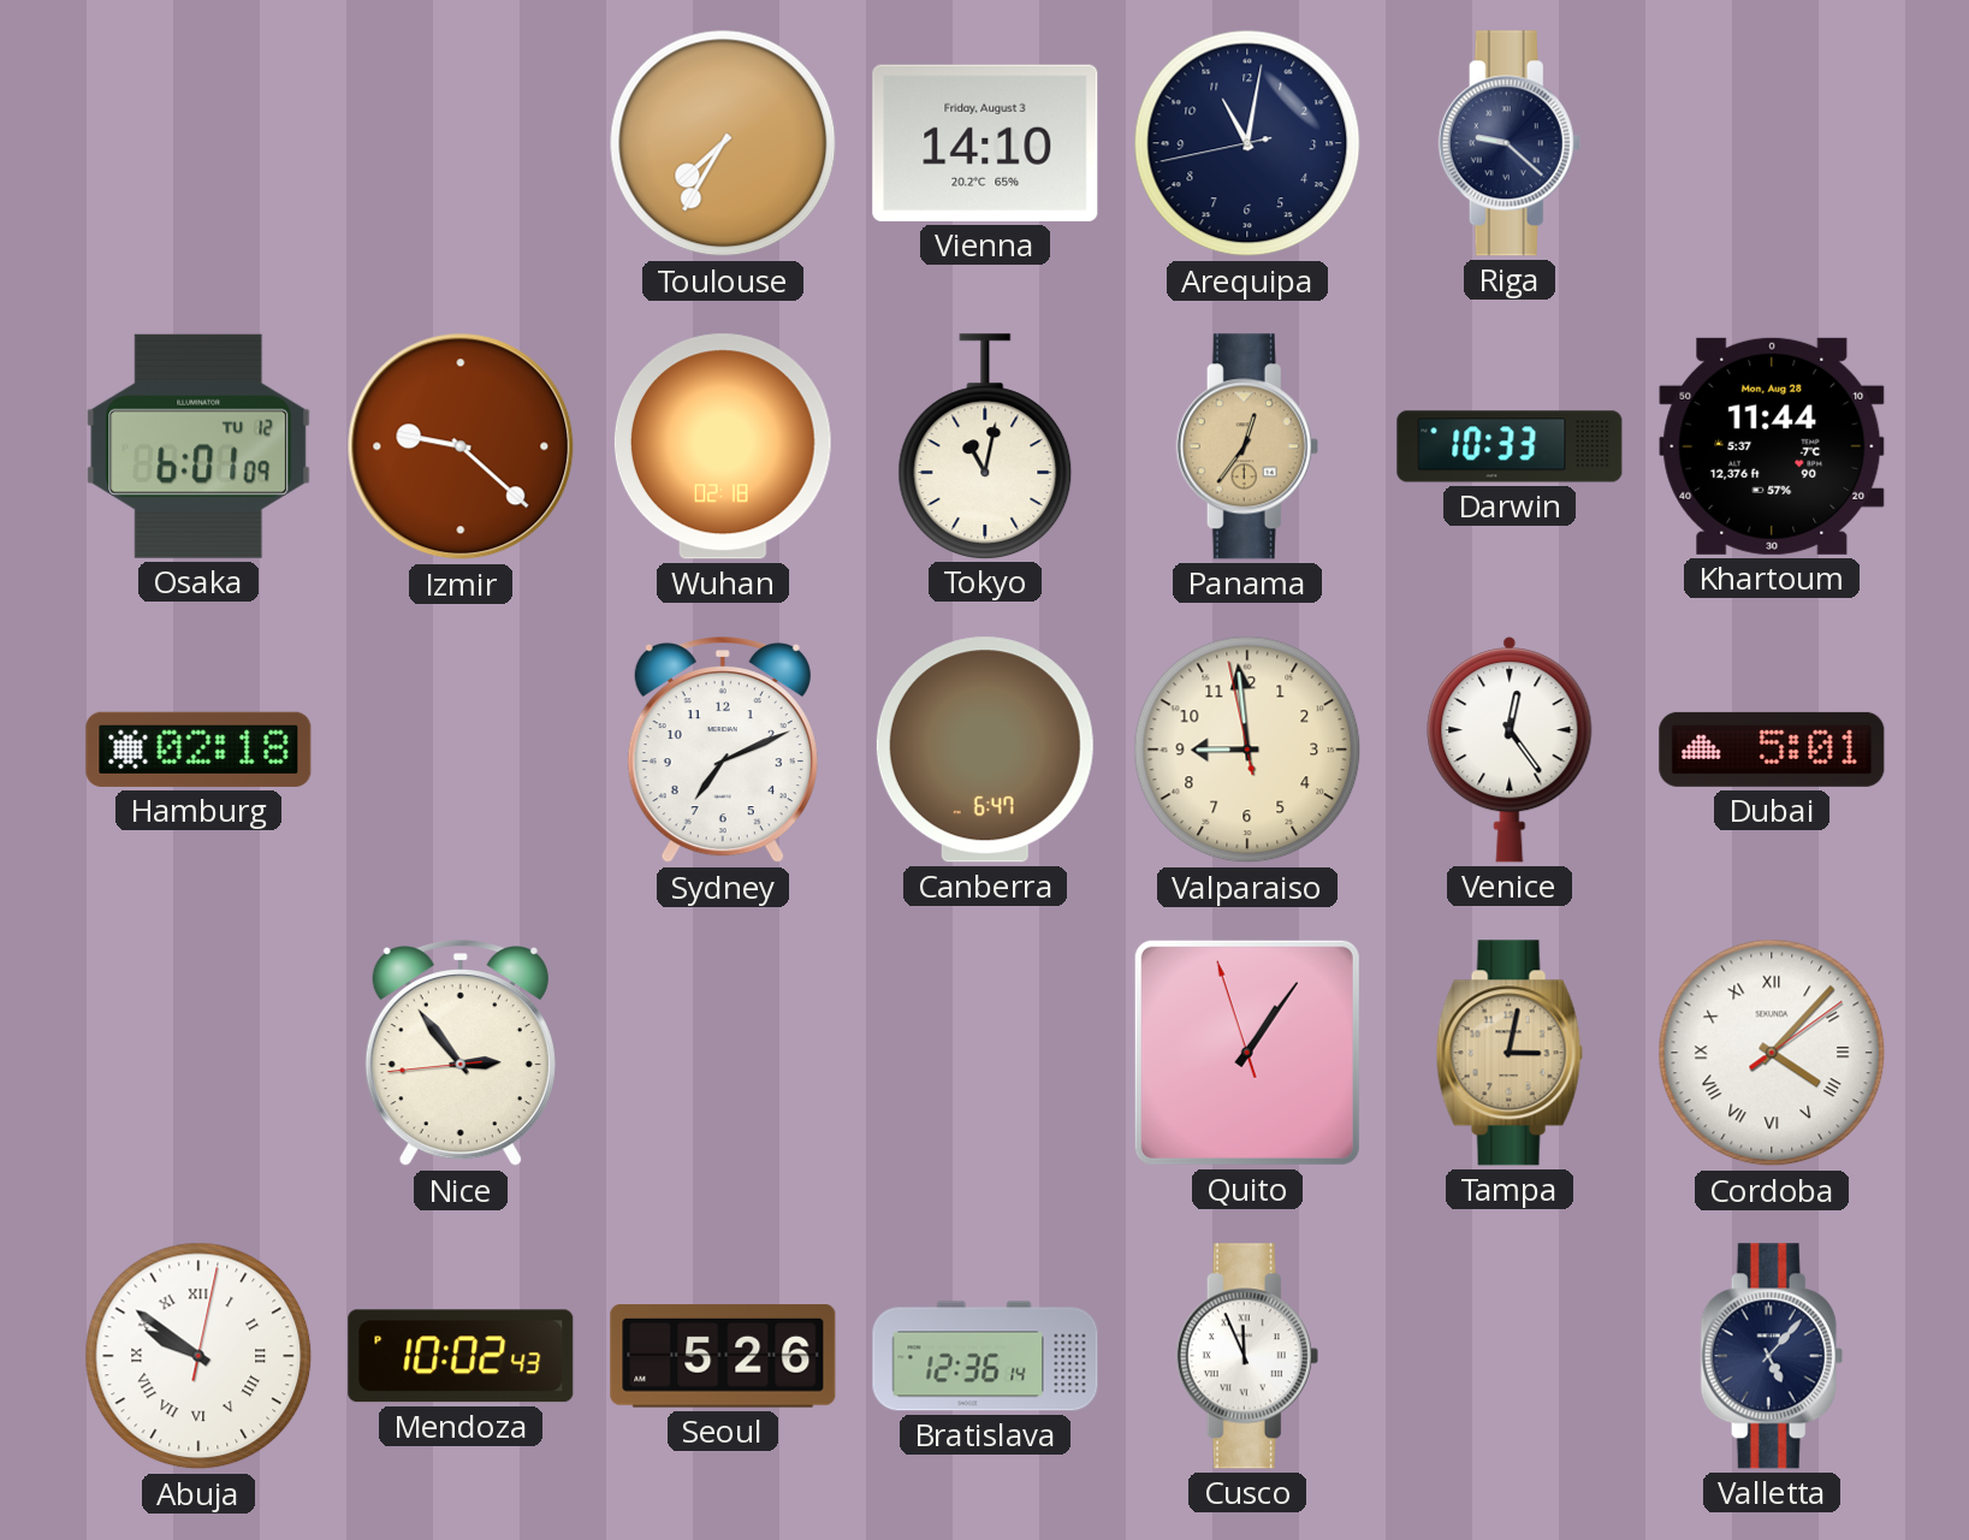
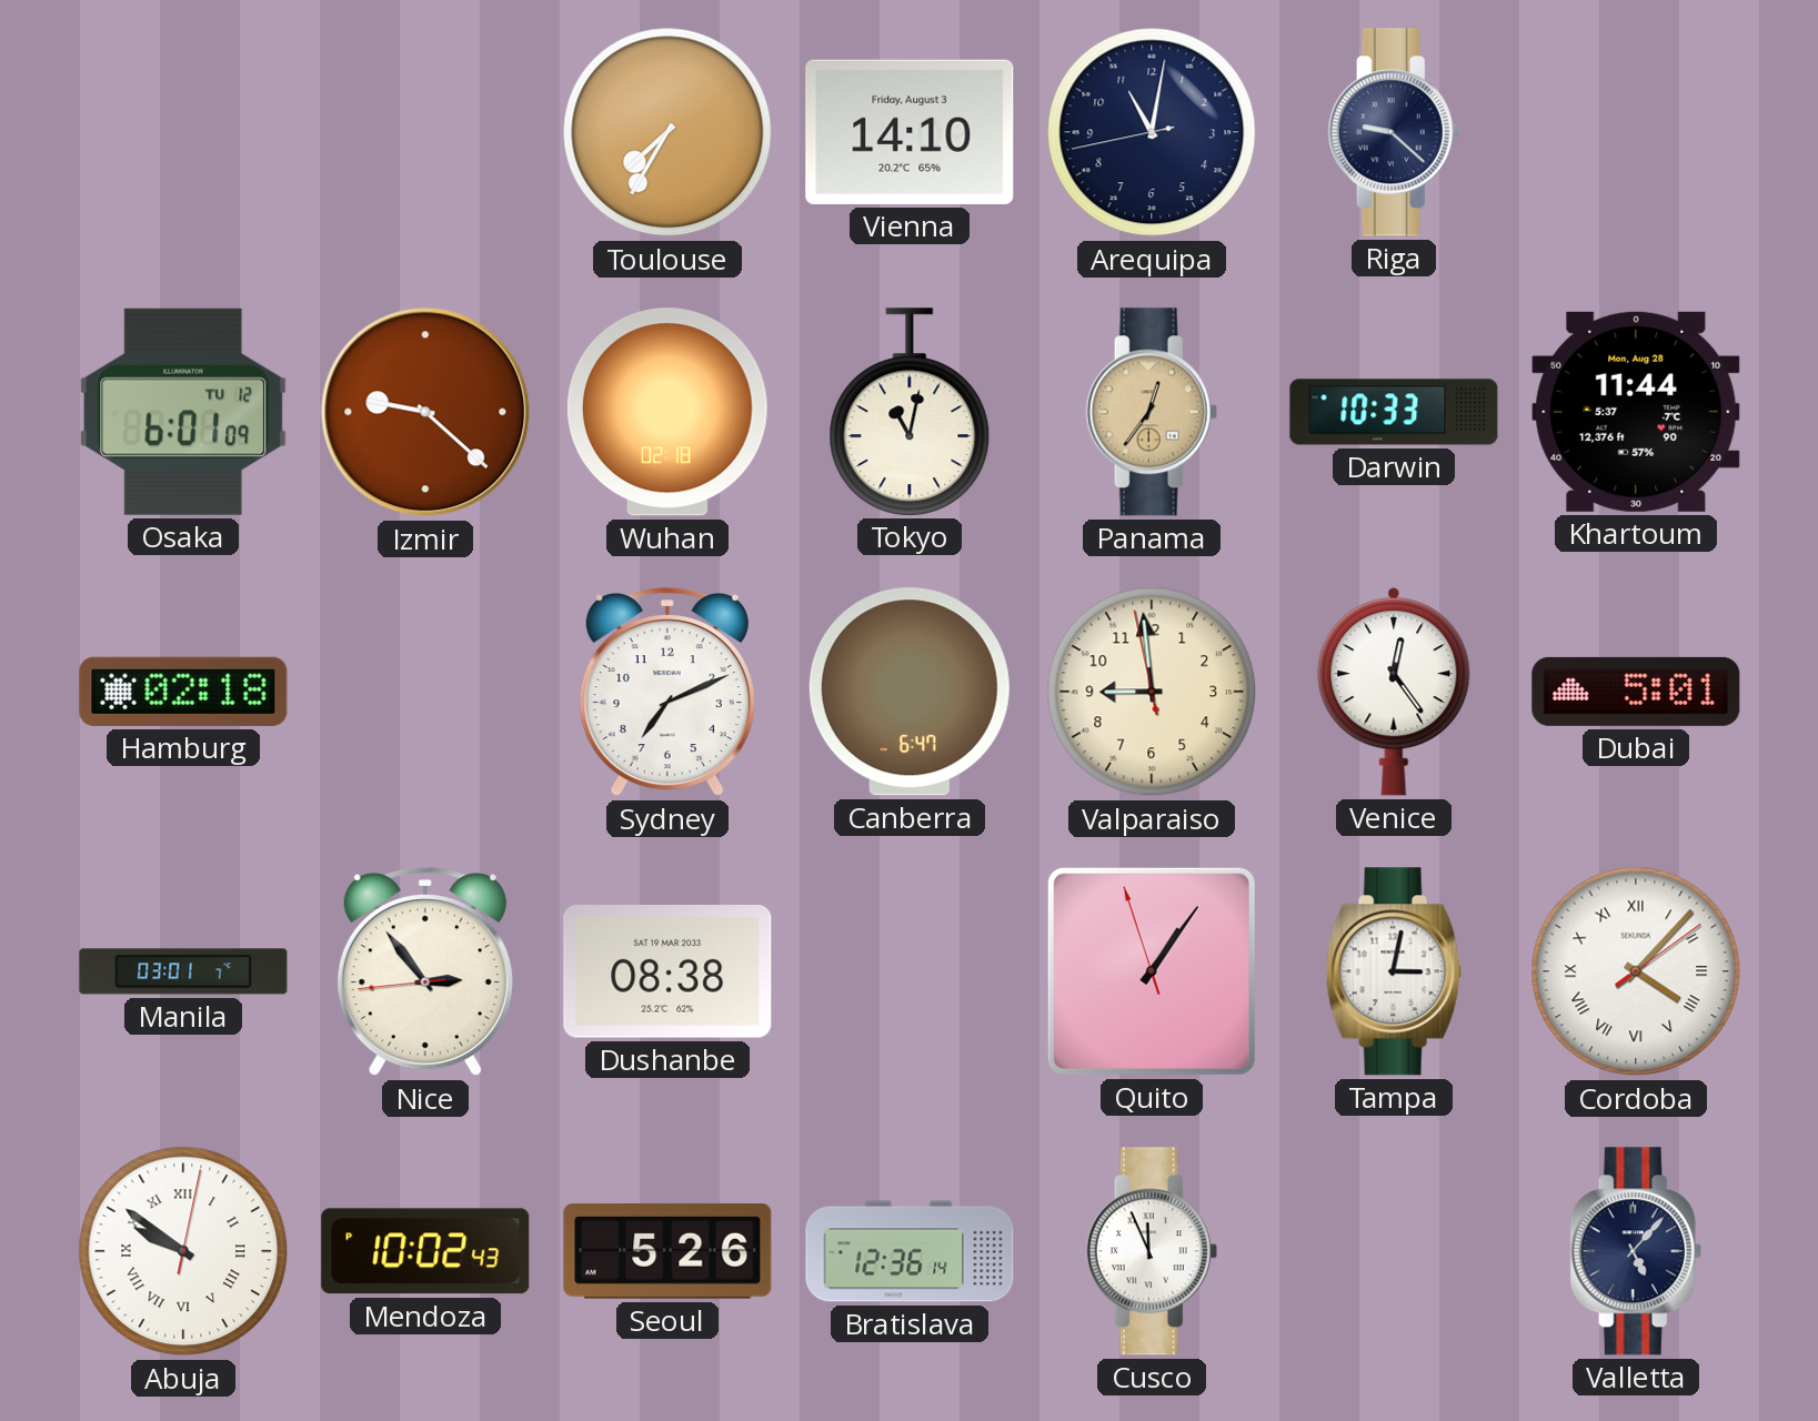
Manila: none -> 03:01
Dushanbe: none -> 08:38
Tampa dial: champagne -> white
